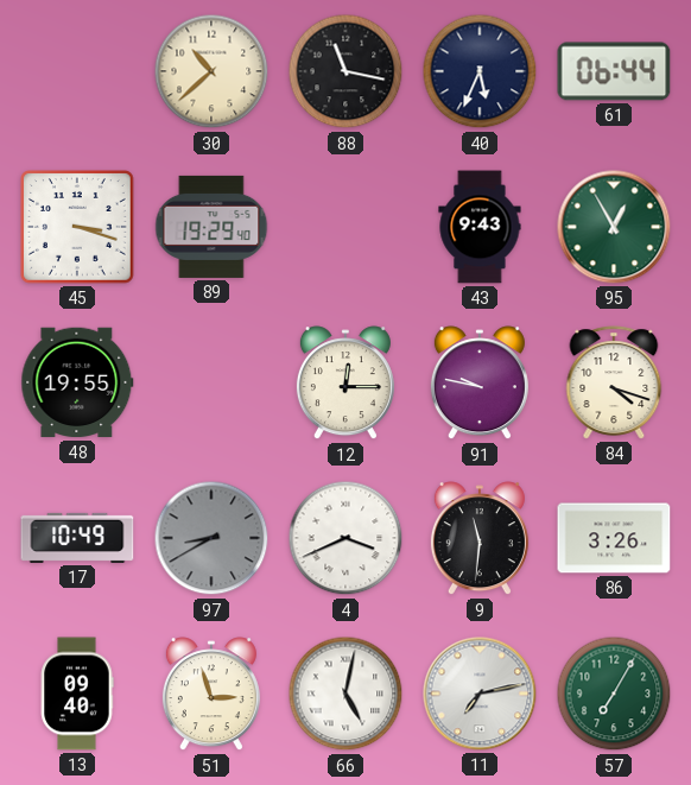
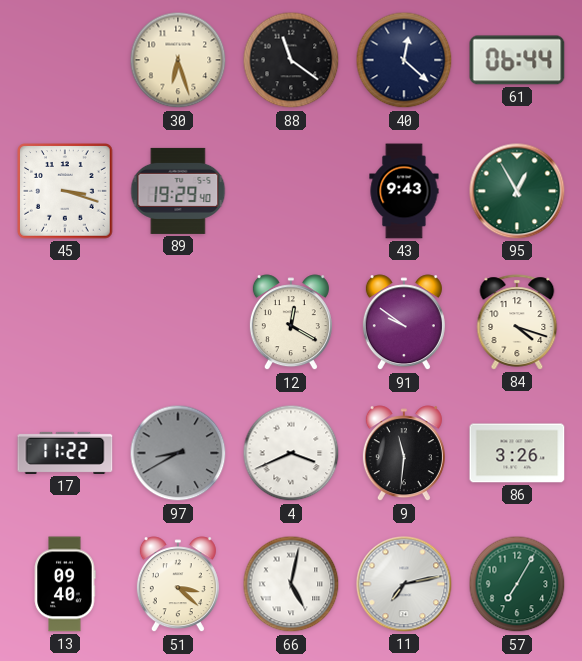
30: 10:38 -> 6:27
88: 11:17 -> 11:21
40: 5:34 -> 12:22
48: 19:55 -> none
12: 12:15 -> 12:20
91: 9:47 -> 9:51
17: 10:49 -> 11:22
51: 2:57 -> 3:22
